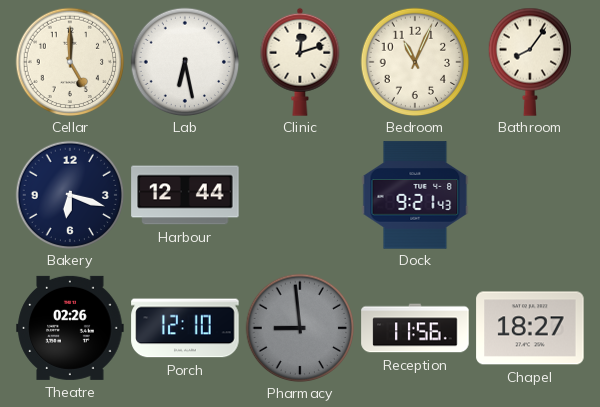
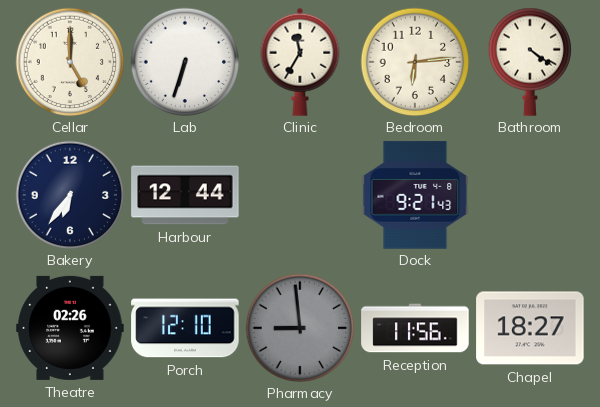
Lab: 6:28 -> 6:33
Clinic: 12:12 -> 11:35
Bedroom: 11:04 -> 6:14
Bathroom: 8:06 -> 4:21
Bakery: 6:18 -> 6:36
